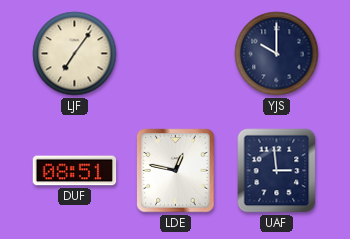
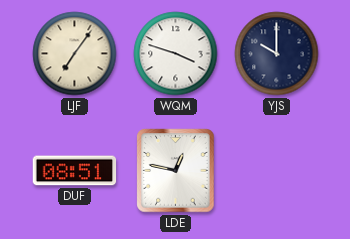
WQM: none -> 3:48
UAF: 2:59 -> none
